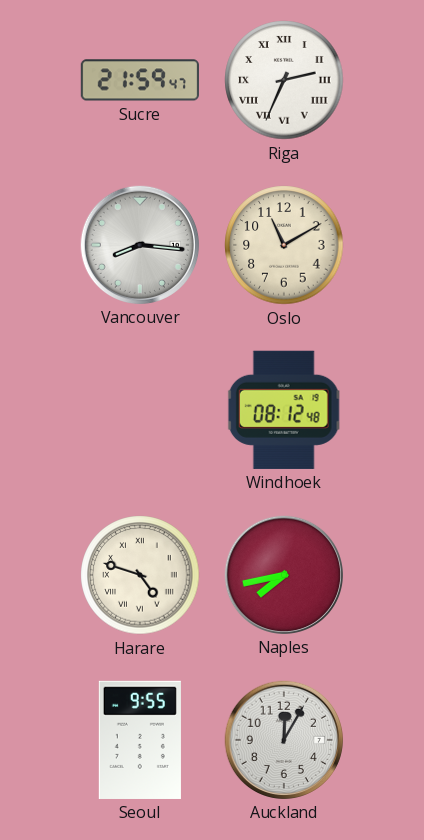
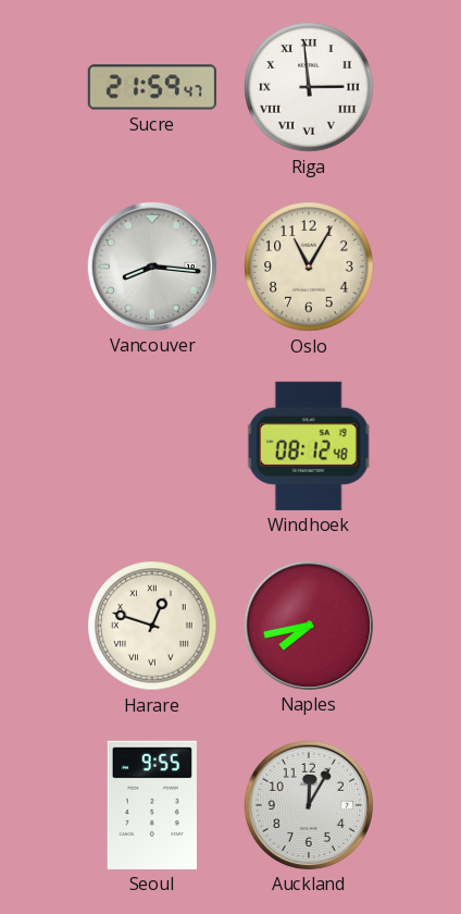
Riga: 2:34 -> 2:59
Oslo: 11:10 -> 11:05
Harare: 4:48 -> 12:48
